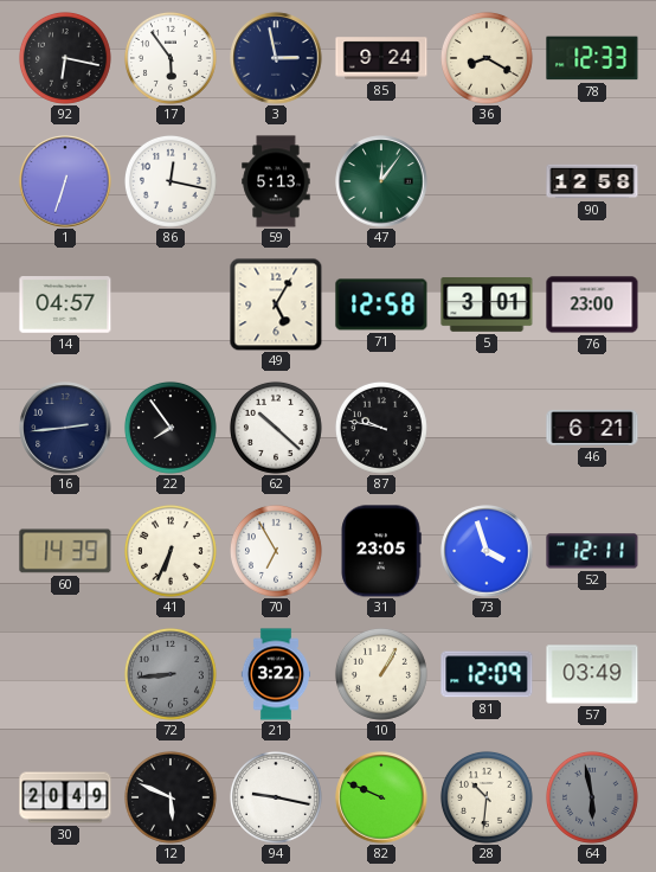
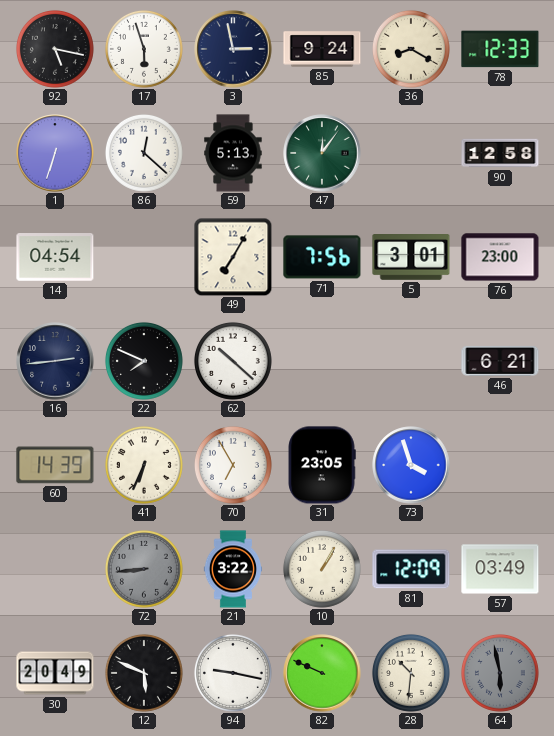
92: 6:17 -> 5:17
17: 5:54 -> 5:57
86: 12:17 -> 12:22
14: 04:57 -> 04:54
49: 5:05 -> 7:05
71: 12:58 -> 7:56
22: 7:54 -> 7:49
87: 9:47 -> none
52: 12:11 -> none
